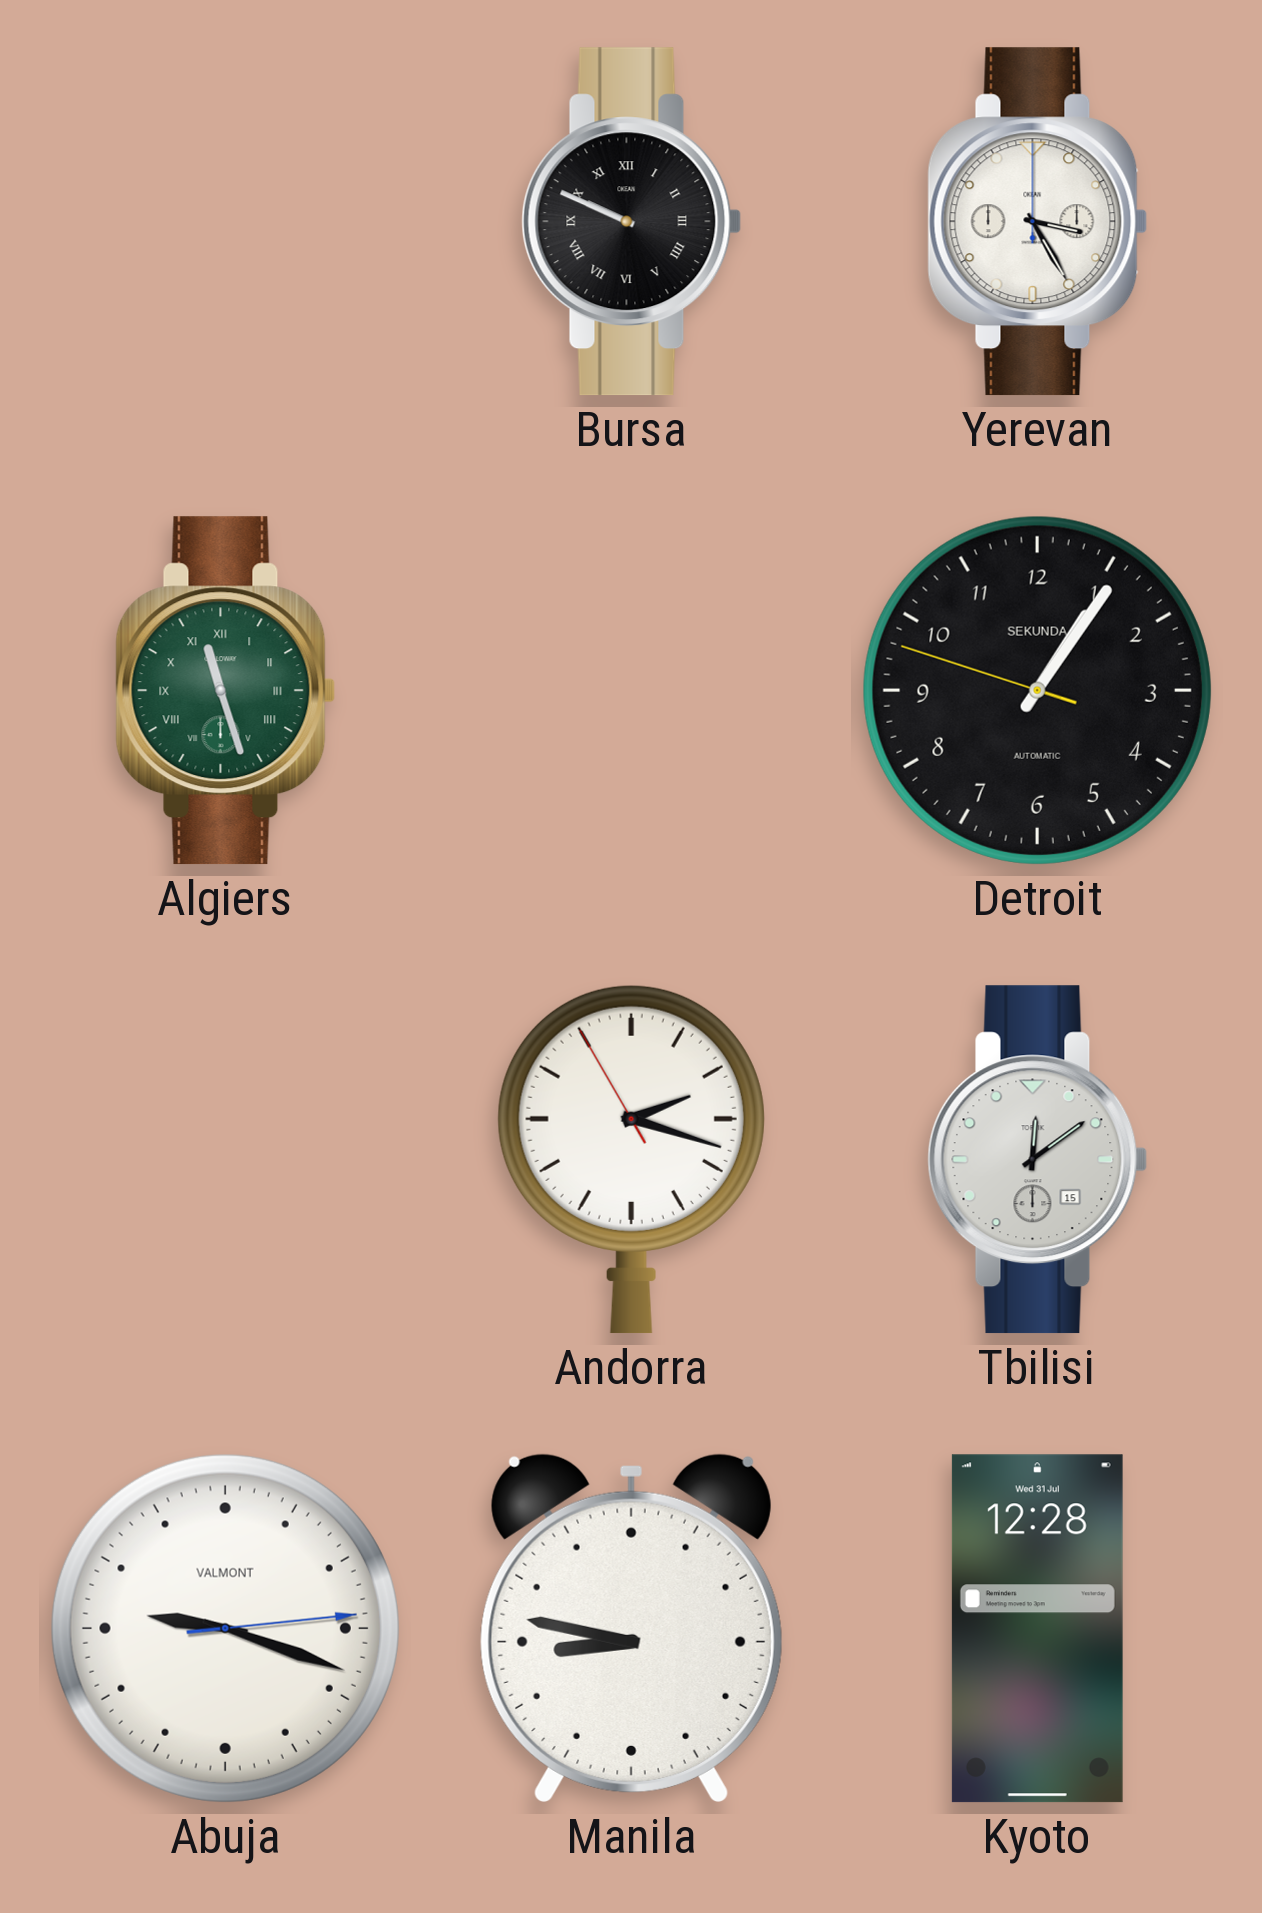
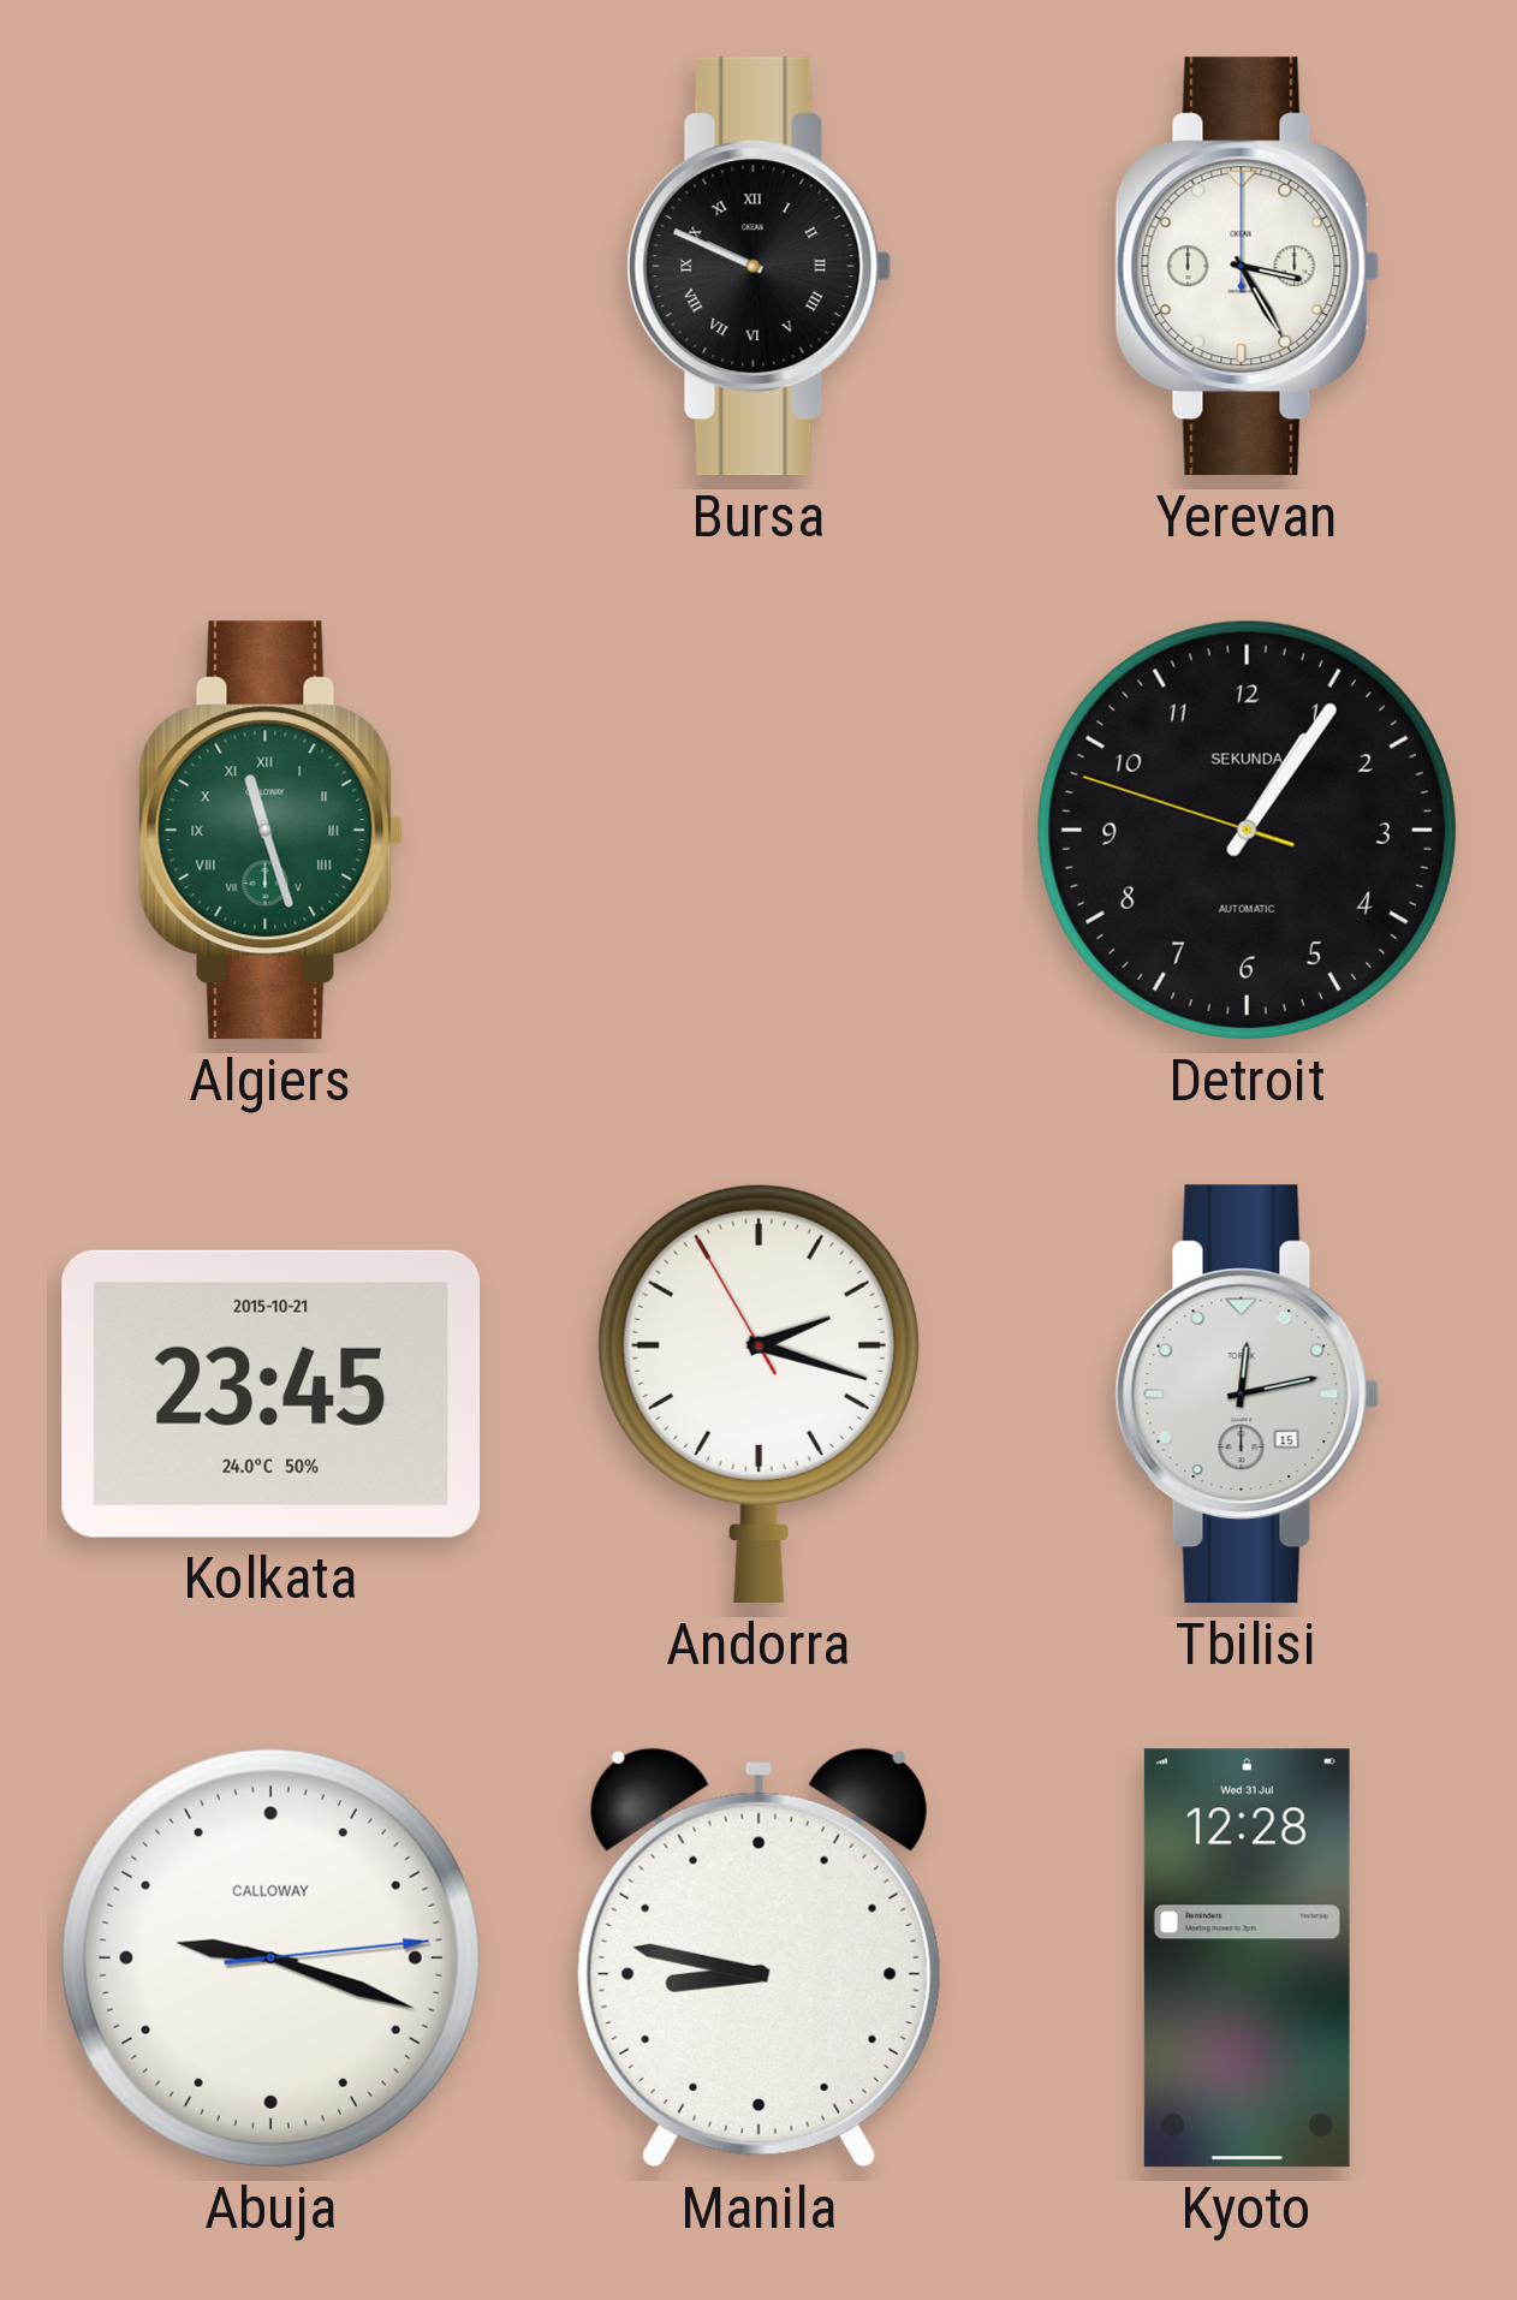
Kolkata: none -> 23:45
Tbilisi: 12:09 -> 12:13
Abuja brand: VALMONT -> CALLOWAY
